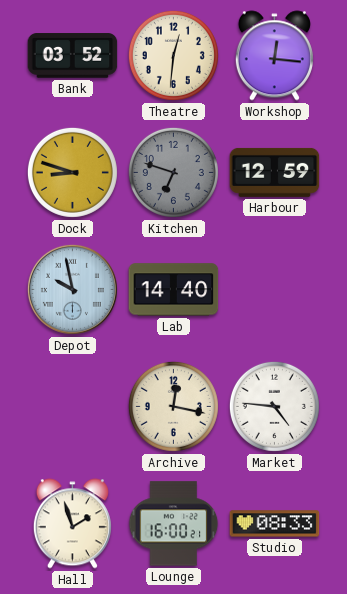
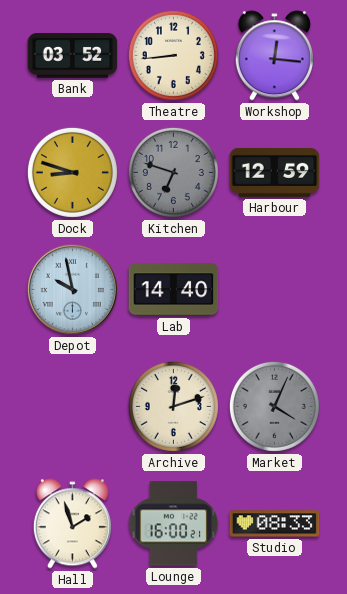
Theatre: 12:31 -> 8:44
Archive: 12:17 -> 12:12
Market: 4:46 -> 4:04
Market dial: white -> grey
